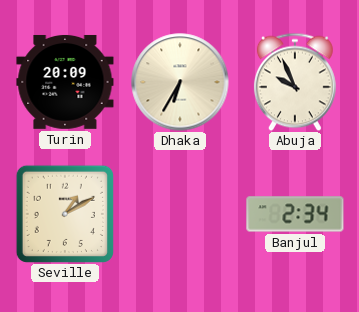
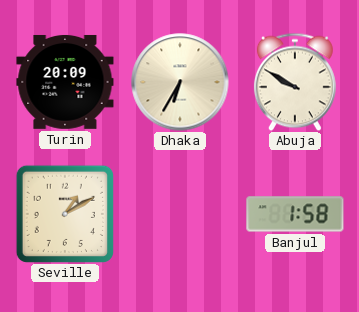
Abuja: 9:56 -> 9:50
Banjul: 2:34 -> 1:58
